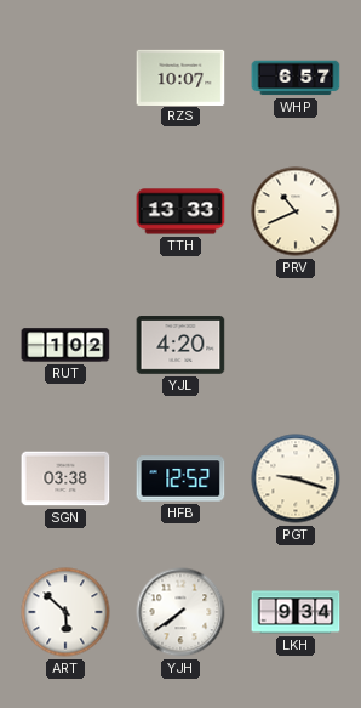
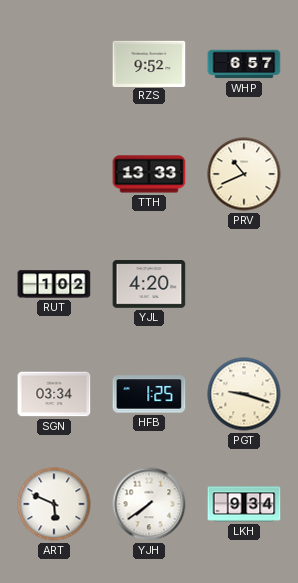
RZS: 10:07 -> 9:52
SGN: 03:38 -> 03:34
HFB: 12:52 -> 1:25
ART: 5:52 -> 5:49
